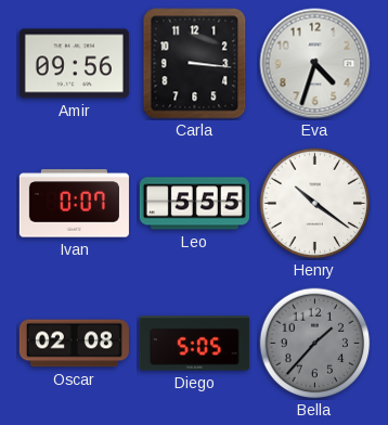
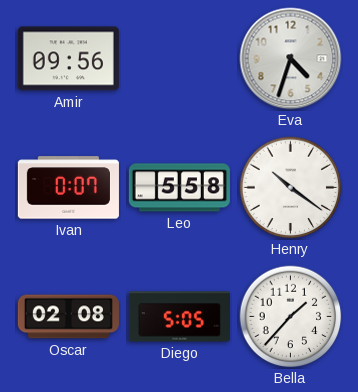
Carla: 3:16 -> none
Leo: 5:55 -> 5:58
Bella dial: grey -> white
